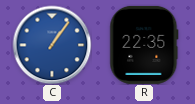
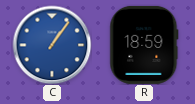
R: 22:35 -> 18:59
